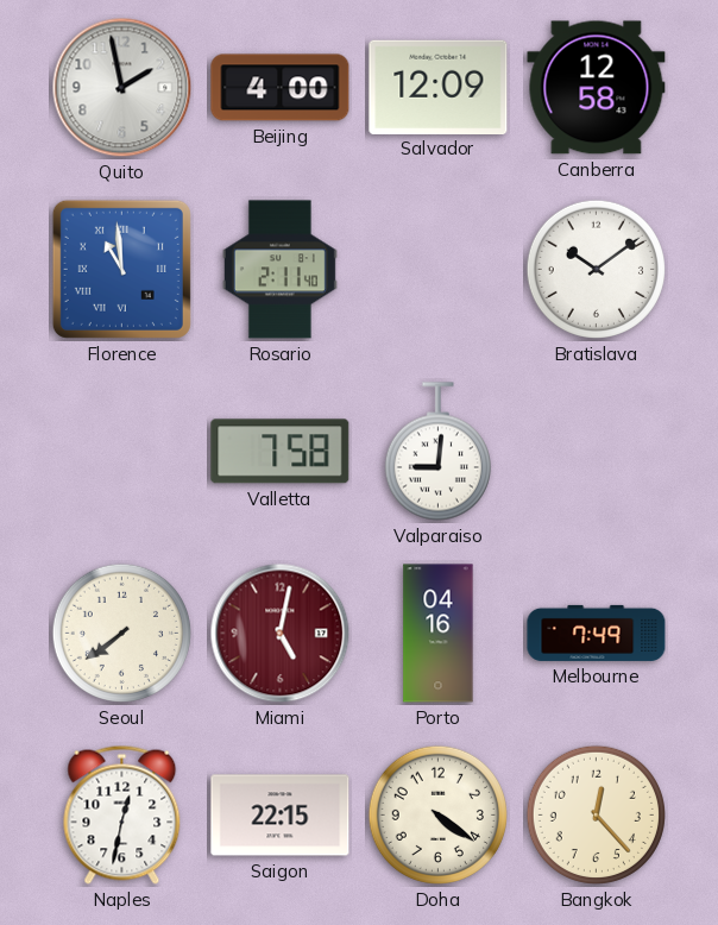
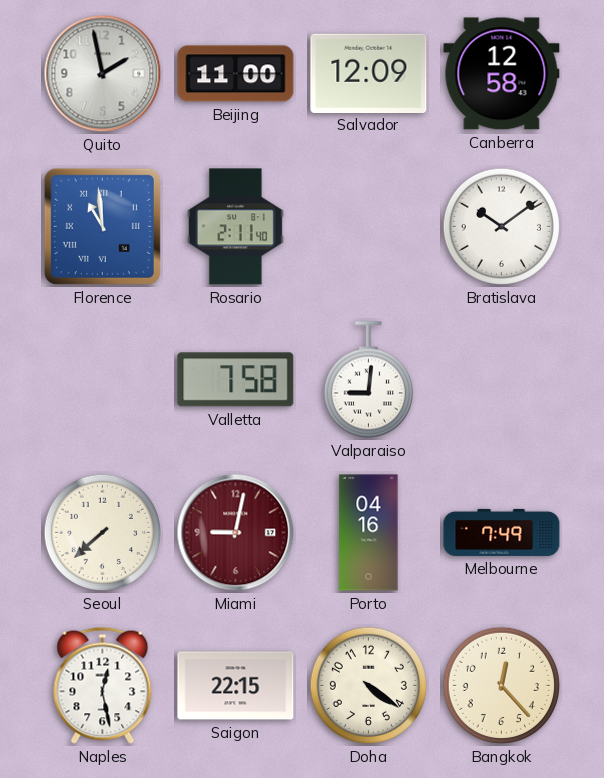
Beijing: 4:00 -> 11:00
Seoul: 7:39 -> 7:38
Miami: 5:02 -> 9:02
Naples: 12:32 -> 12:28
